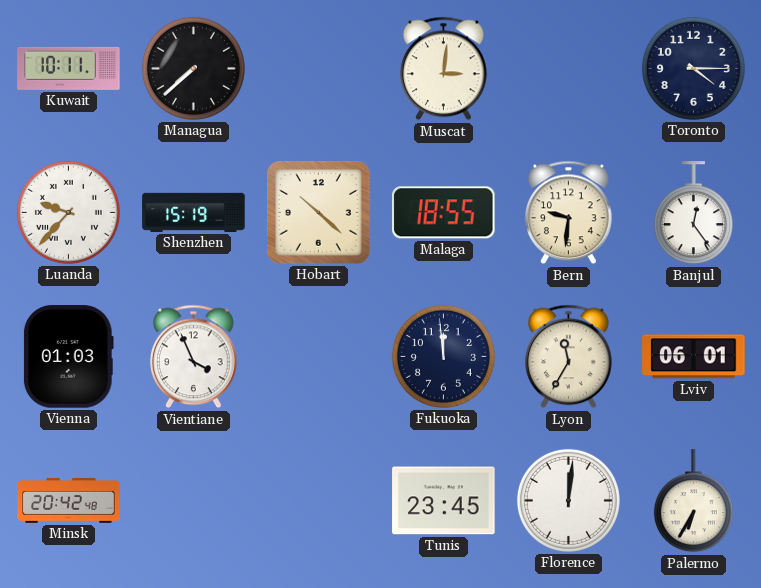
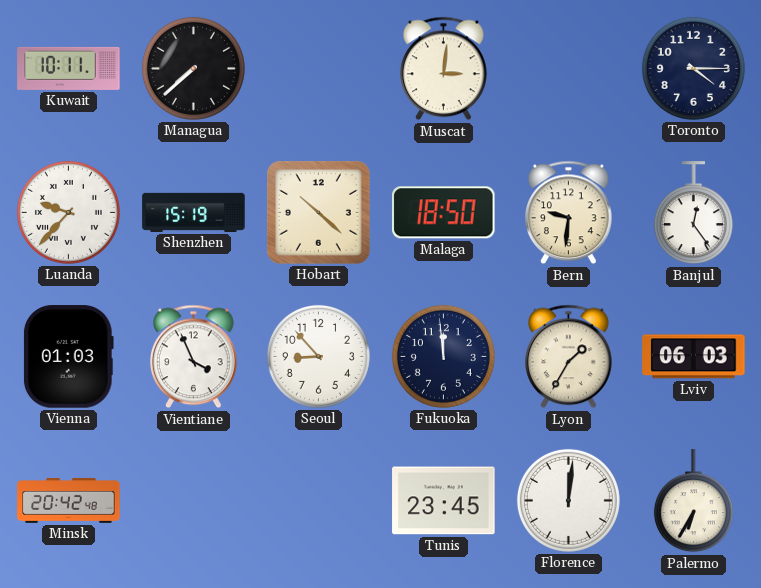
Malaga: 18:55 -> 18:50
Seoul: none -> 8:53
Lyon: 11:35 -> 1:35
Lviv: 06:01 -> 06:03
